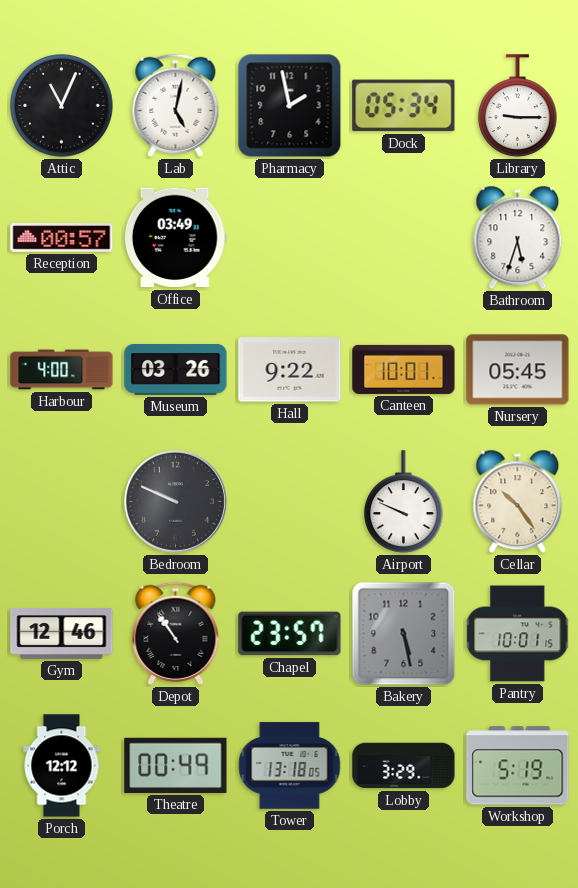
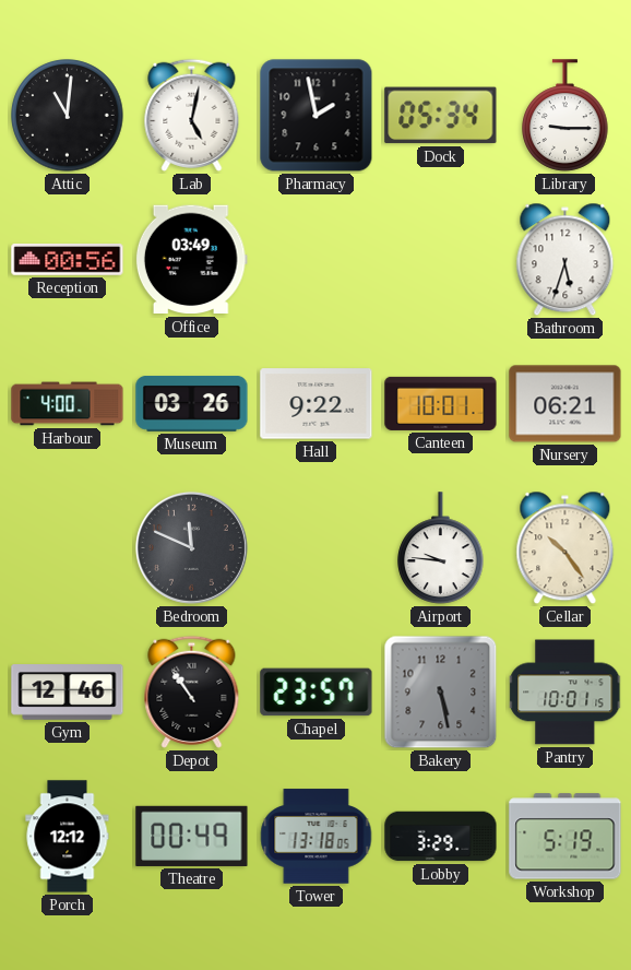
Attic: 11:04 -> 11:01
Reception: 00:57 -> 00:56
Nursery: 05:45 -> 06:21
Bedroom: 9:49 -> 11:49
Airport: 9:49 -> 9:46
